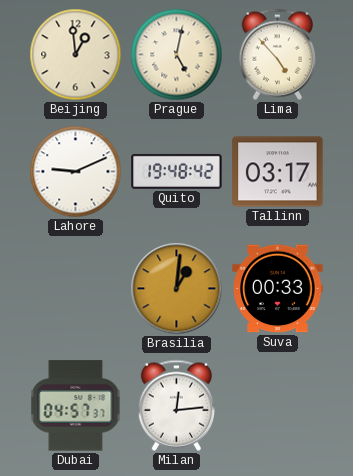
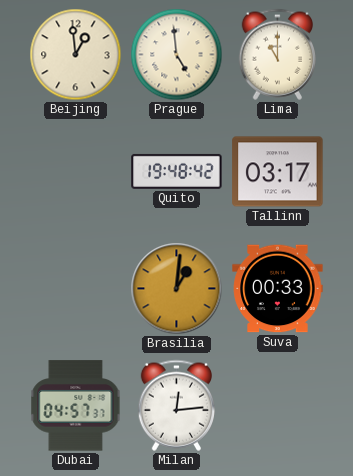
Prague: 5:02 -> 4:59
Lima: 4:53 -> 11:00
Lahore: 9:11 -> none
